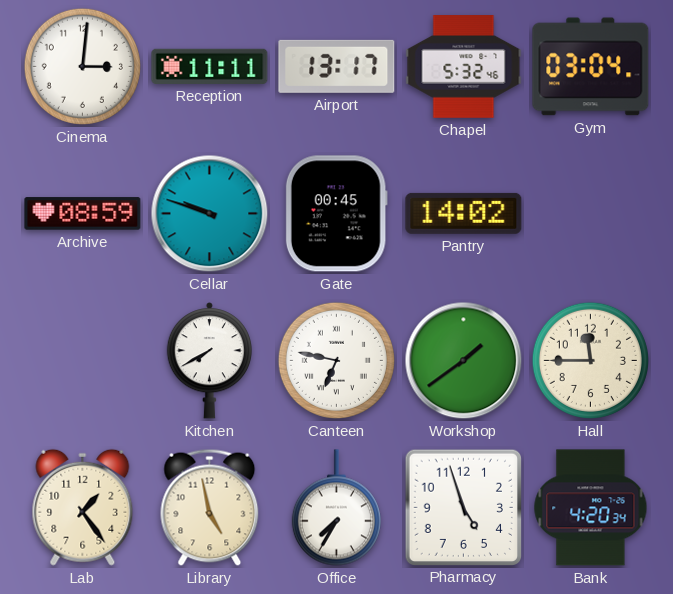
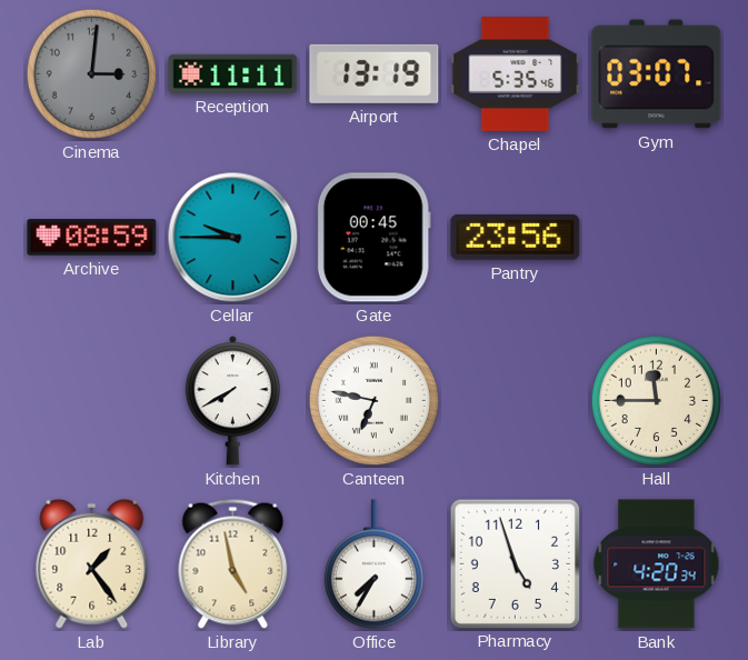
Cinema dial: white -> grey
Airport: 13:17 -> 13:19
Chapel: 5:32 -> 5:35
Gym: 03:04 -> 03:07
Cellar: 9:48 -> 9:45
Pantry: 14:02 -> 23:56
Workshop: 1:39 -> none
